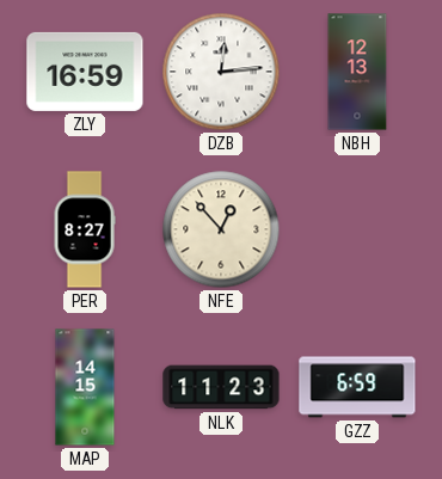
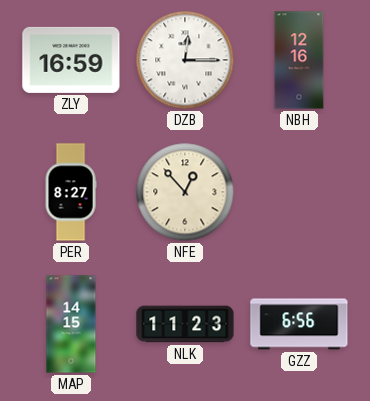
DZB: 12:14 -> 12:15
NBH: 12:13 -> 12:16
GZZ: 6:59 -> 6:56
